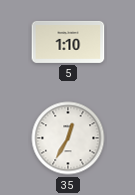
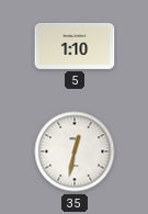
35: 12:35 -> 12:32
